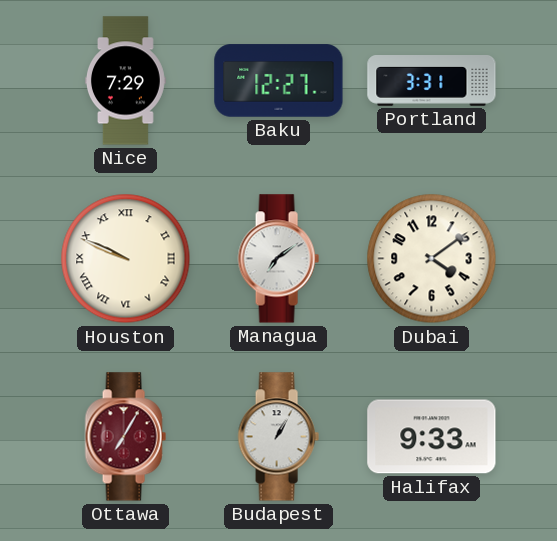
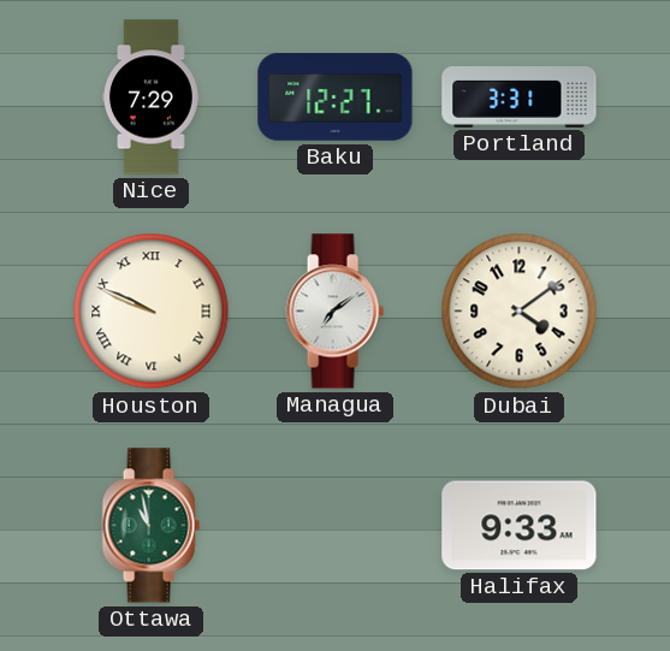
Ottawa: 7:05 -> 10:58
Ottawa dial: burgundy -> green
Budapest: 1:05 -> none
